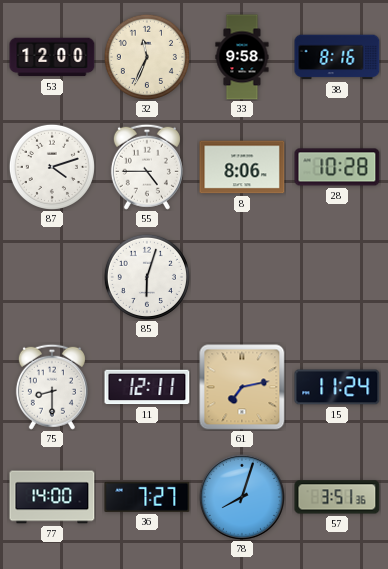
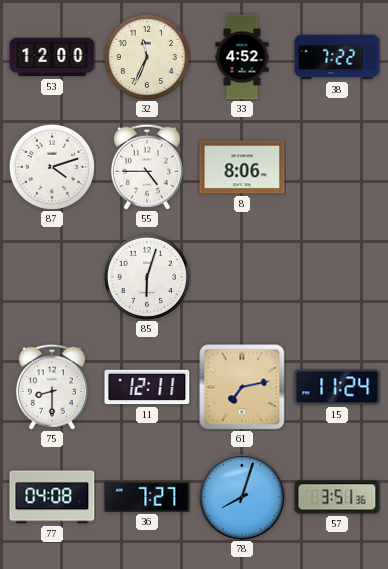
33: 9:58 -> 4:52
38: 8:16 -> 7:22
28: 10:28 -> none
77: 14:00 -> 04:08
